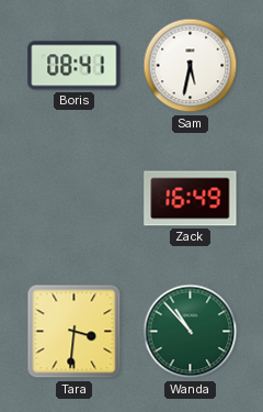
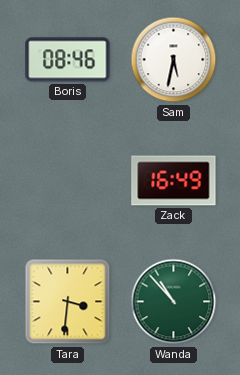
Boris: 08:41 -> 08:46
